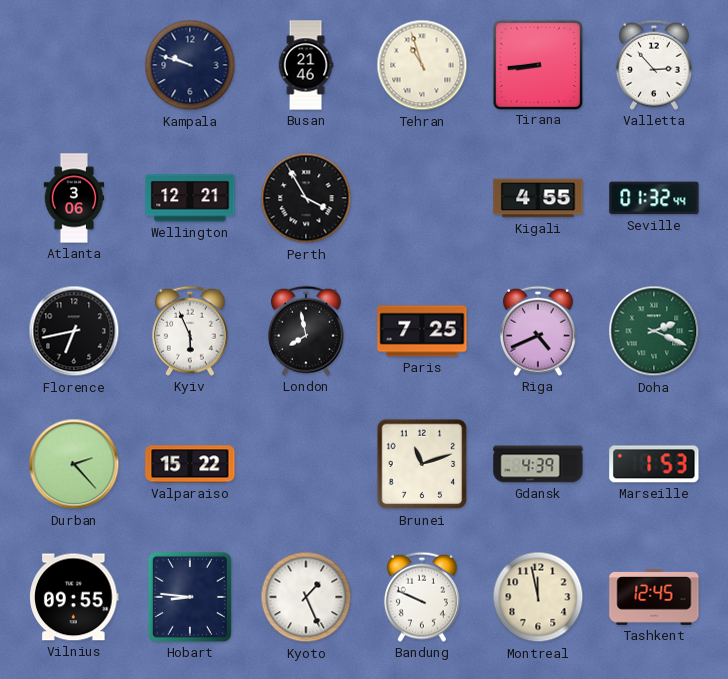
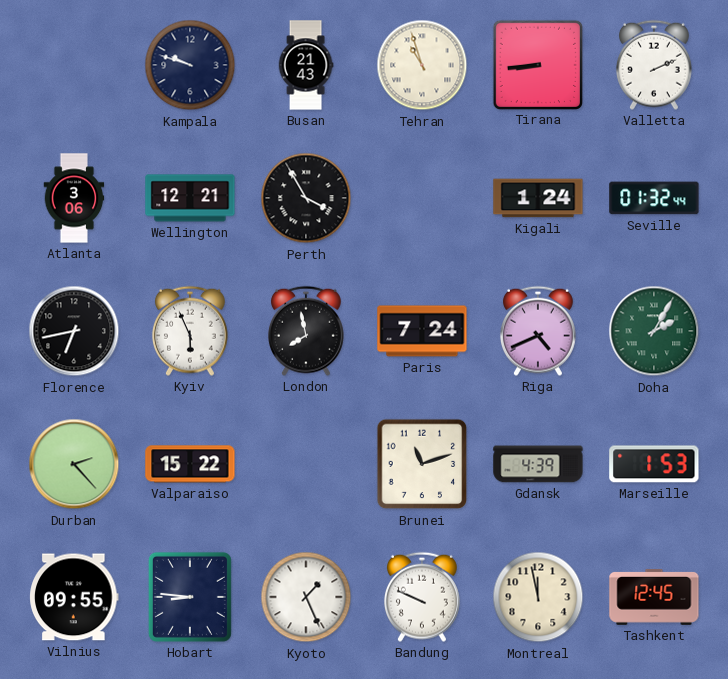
Busan: 21:46 -> 21:43
Valletta: 2:53 -> 2:11
Kigali: 4:55 -> 1:24
Paris: 7:25 -> 7:24
Doha: 2:19 -> 2:05
